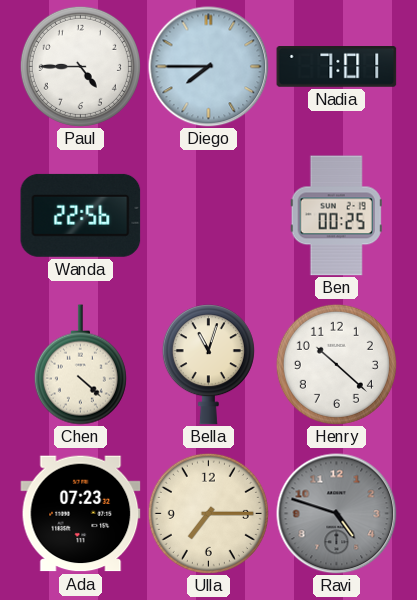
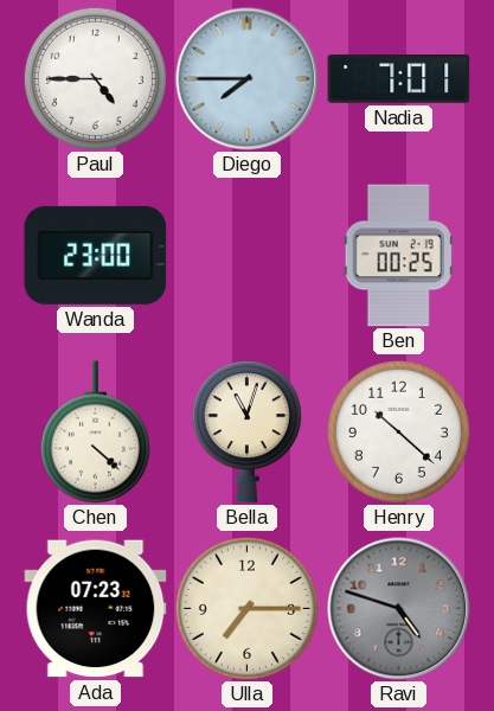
Wanda: 22:56 -> 23:00
